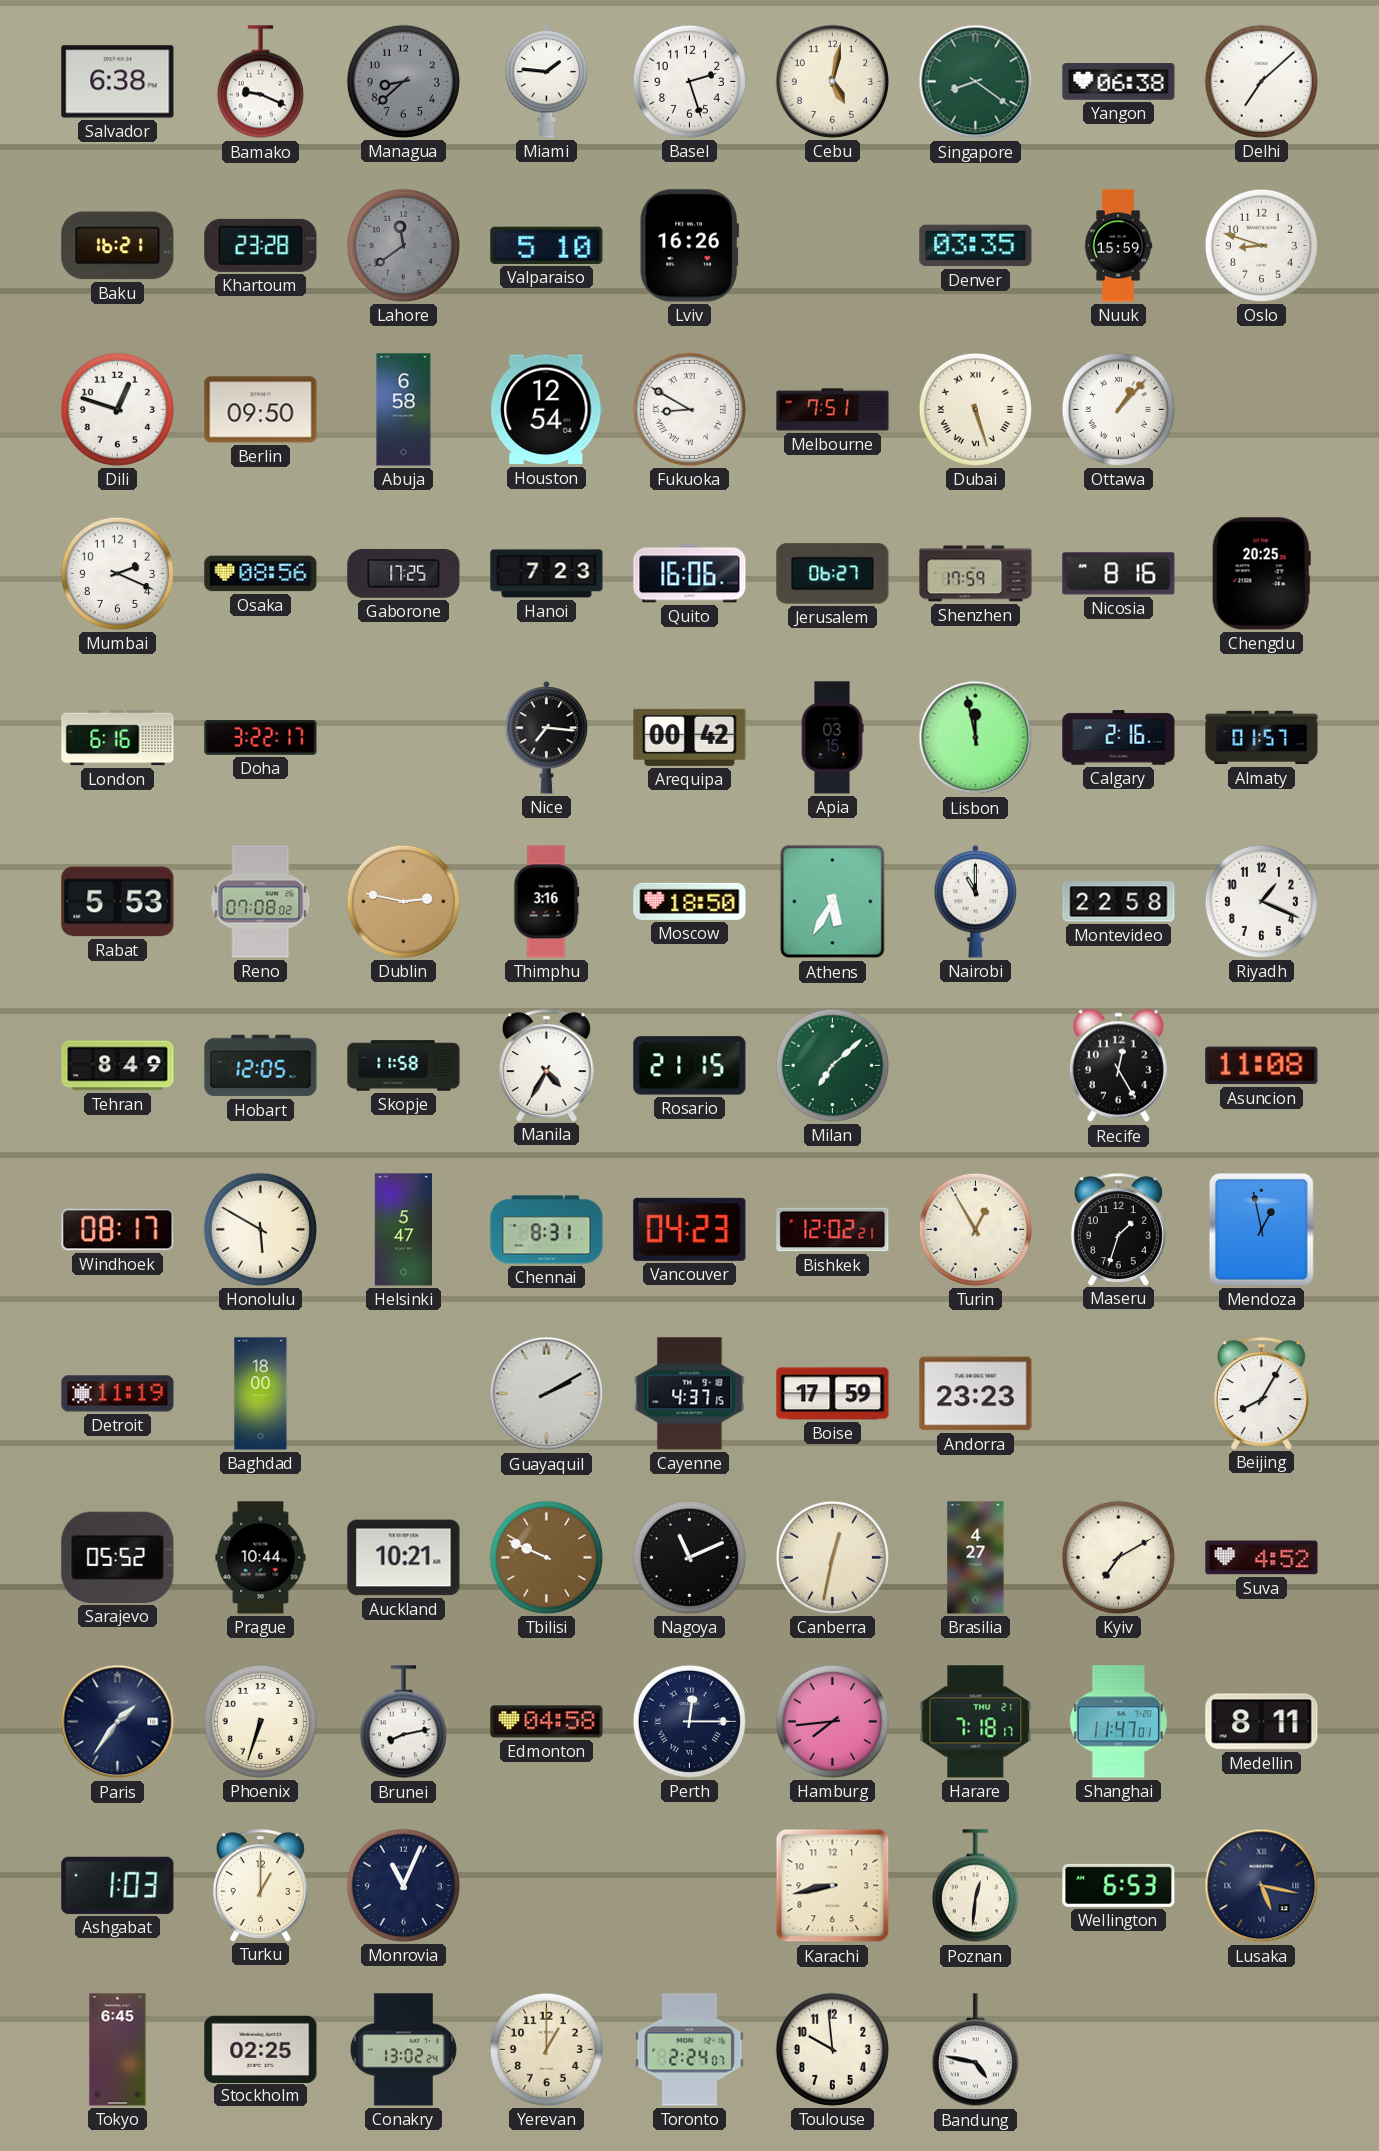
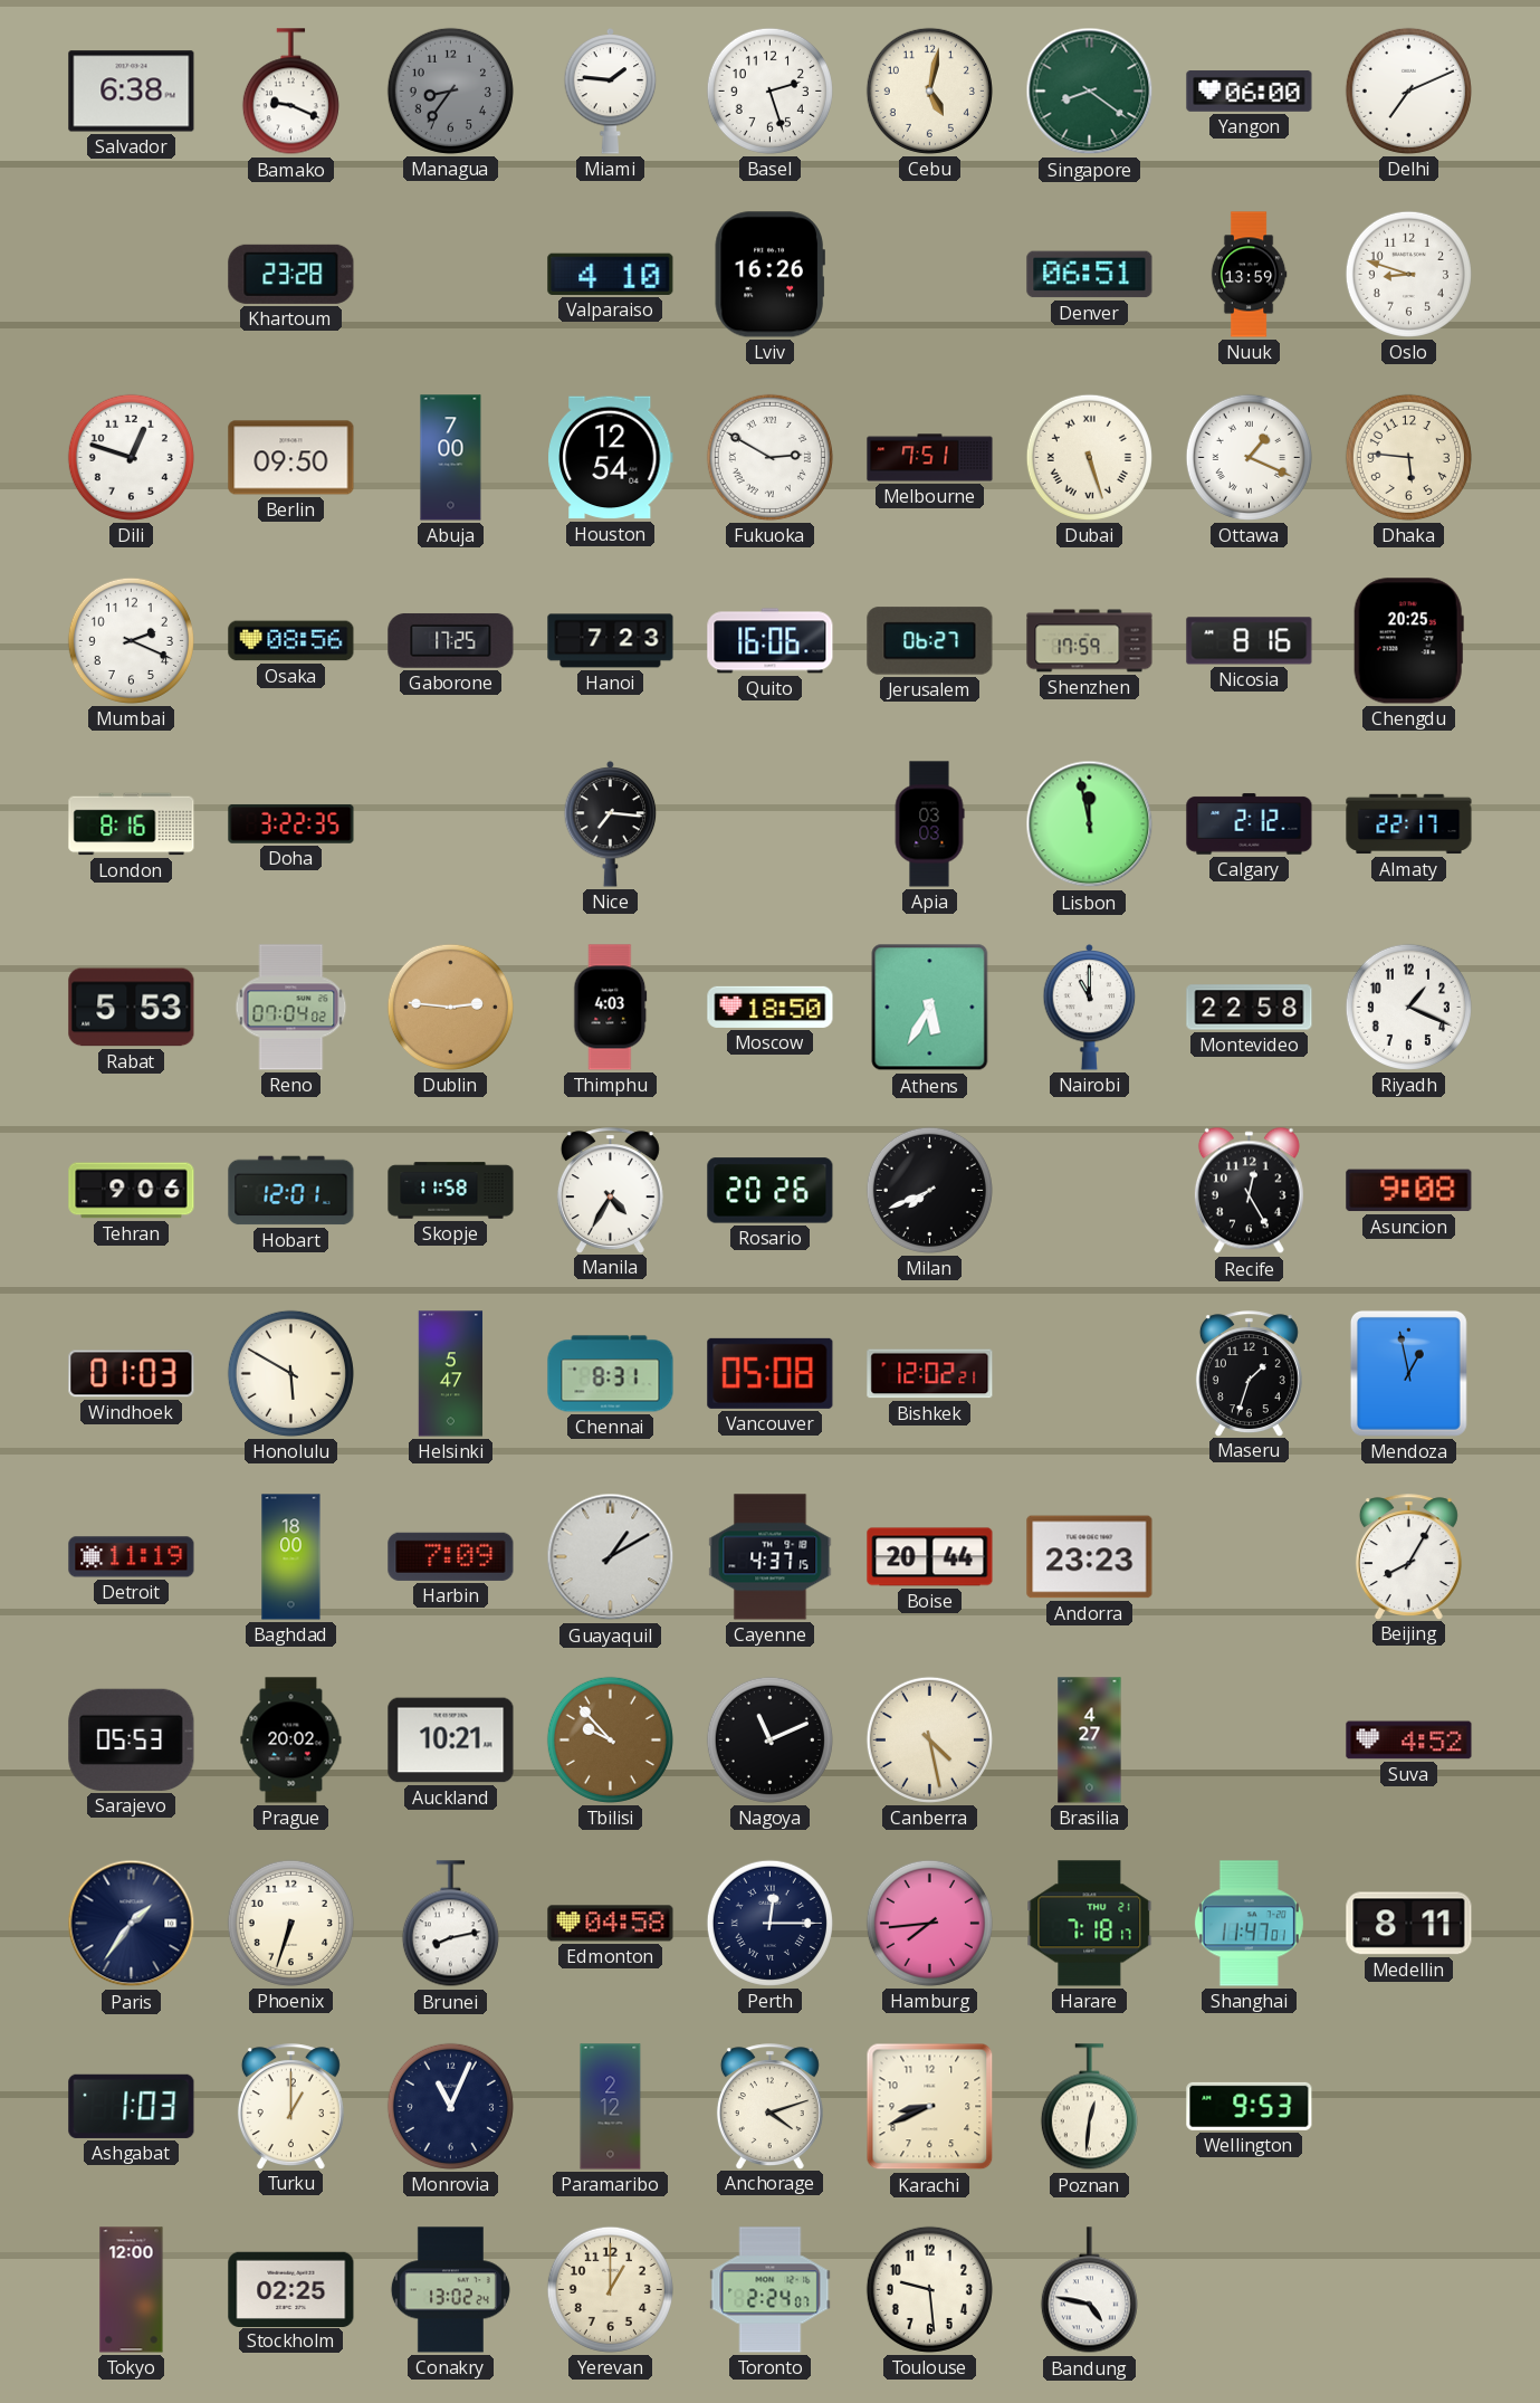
Managua: 8:38 -> 8:36
Yangon: 06:38 -> 06:00
Delhi: 7:08 -> 7:11
Baku: 16:21 -> none
Lahore: 11:39 -> none
Valparaiso: 5:10 -> 4:10
Denver: 03:35 -> 06:51
Nuuk: 15:59 -> 13:59
Abuja: 6:58 -> 7:00
Fukuoka: 8:50 -> 2:50
Ottawa: 1:07 -> 1:19
Dhaka: none -> 5:46
London: 6:16 -> 8:16
Doha: 3:22:17 -> 3:22:35
Arequipa: 00:42 -> none
Apia: 03:15 -> 03:03
Calgary: 2:16 -> 2:12
Almaty: 01:57 -> 22:17
Reno: 07:08 -> 07:04
Dublin: 2:47 -> 2:46
Thimphu: 3:16 -> 4:03
Tehran: 8:49 -> 9:06
Hobart: 12:05 -> 12:01
Rosario: 21:15 -> 20:26
Milan: 7:08 -> 7:41
Milan dial: green -> black
Asuncion: 11:08 -> 9:08
Windhoek: 08:17 -> 01:03
Vancouver: 04:23 -> 05:08
Turin: 12:55 -> none
Harbin: none -> 7:09
Guayaquil: 2:10 -> 1:10
Boise: 17:59 -> 20:44
Sarajevo: 05:52 -> 05:53
Prague: 10:44 -> 20:02
Tbilisi: 9:49 -> 9:53
Canberra: 12:32 -> 4:28
Kyiv: 7:10 -> none
Paramaribo: none -> 2:12
Anchorage: none -> 4:12
Karachi: 8:43 -> 8:41
Wellington: 6:53 -> 9:53
Lusaka: 5:17 -> none
Tokyo: 6:45 -> 12:00
Toulouse: 9:59 -> 9:29
